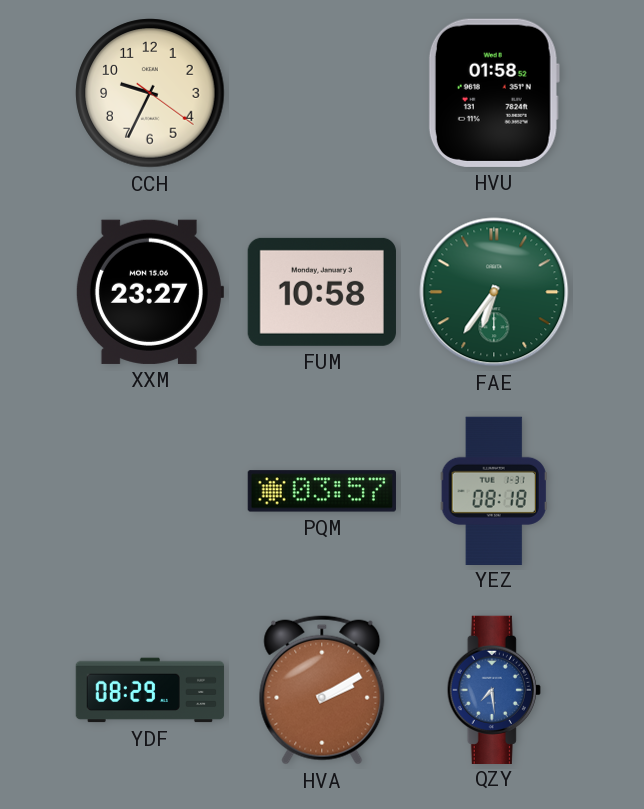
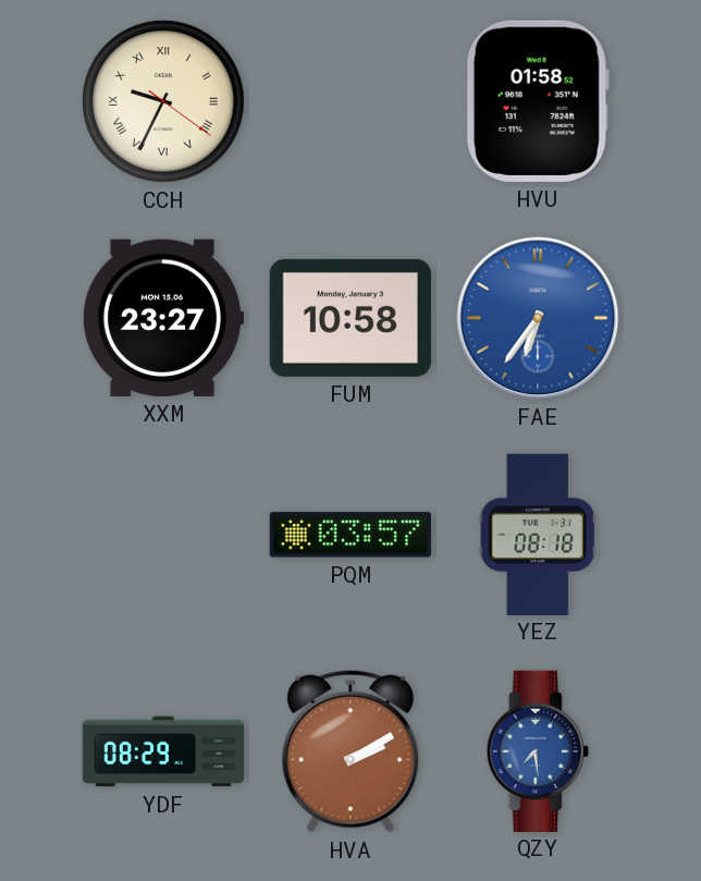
CCH numerals: Arabic -> Roman
FAE dial: green -> blue
